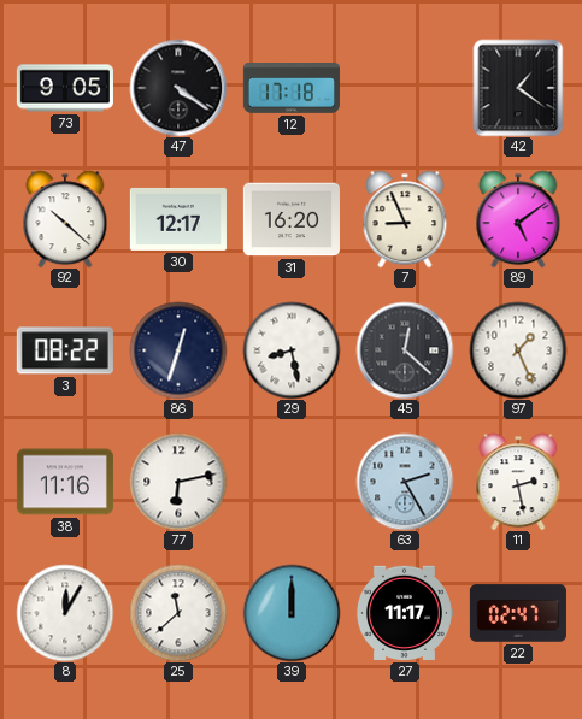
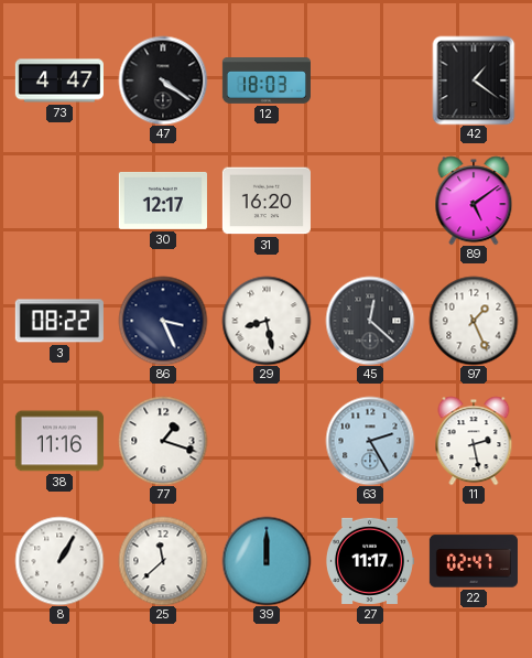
73: 9:05 -> 4:47
12: 17:18 -> 18:03
92: 10:22 -> none
7: 8:56 -> none
86: 12:33 -> 3:26
77: 6:13 -> 1:18
8: 12:05 -> 1:05
